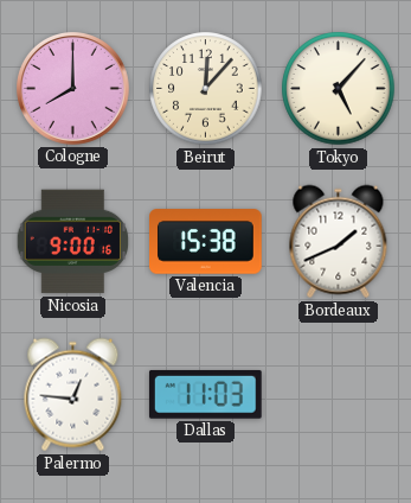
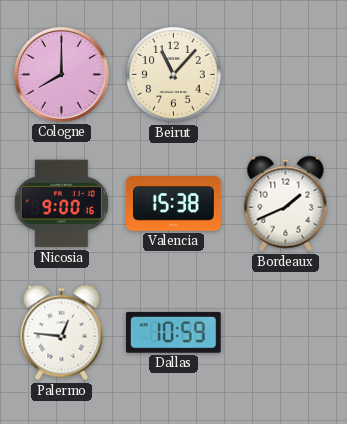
Beirut: 12:07 -> 11:07
Tokyo: 5:07 -> none
Dallas: 11:03 -> 10:59
